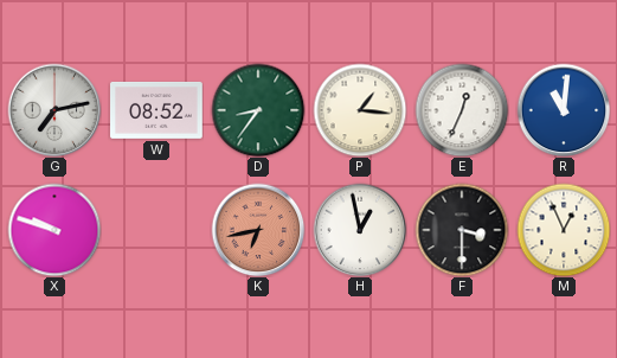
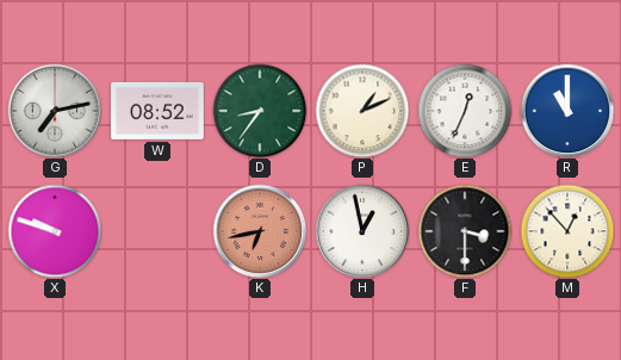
P: 1:16 -> 1:11
R: 11:01 -> 11:00
M: 12:56 -> 12:53
